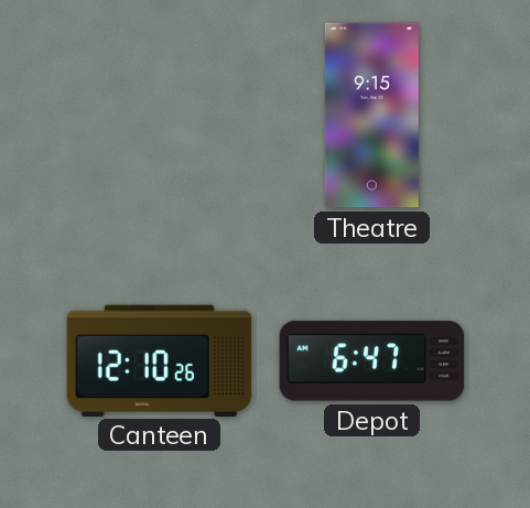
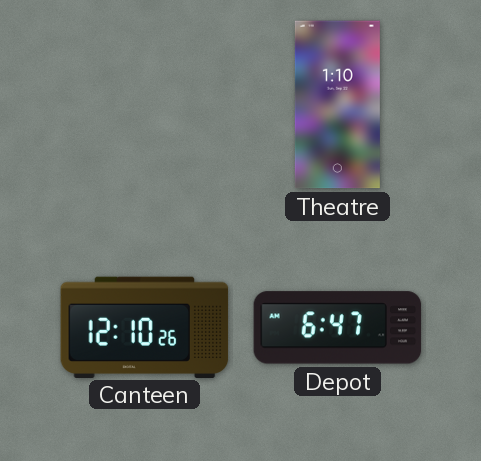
Theatre: 9:15 -> 1:10
